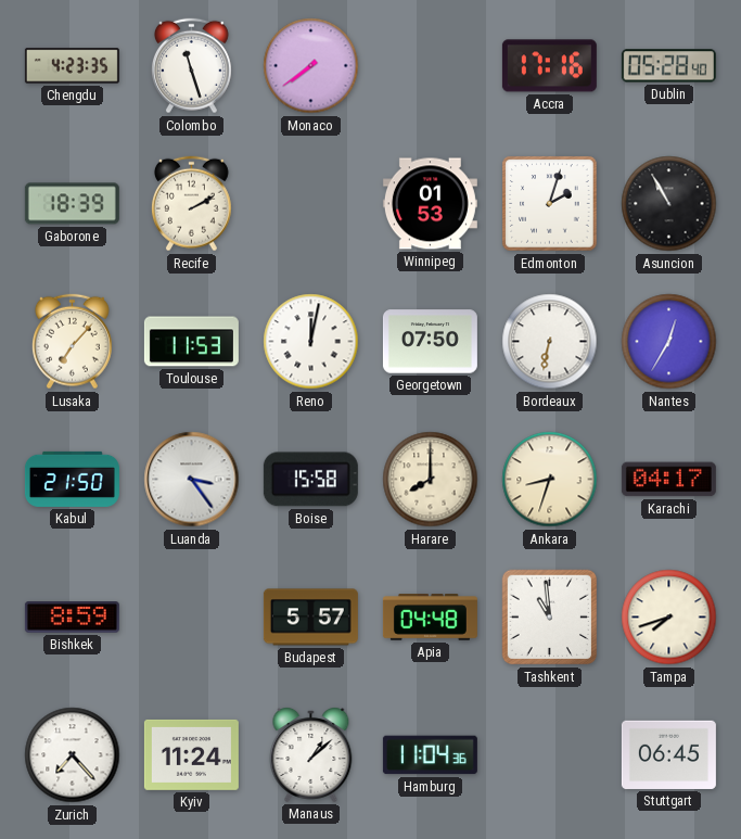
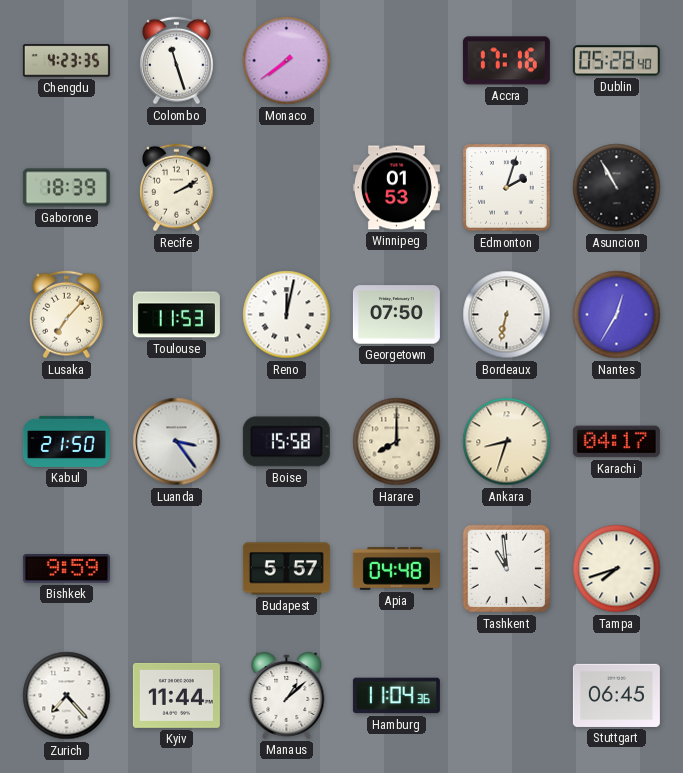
Bishkek: 8:59 -> 9:59
Kyiv: 11:24 -> 11:44
